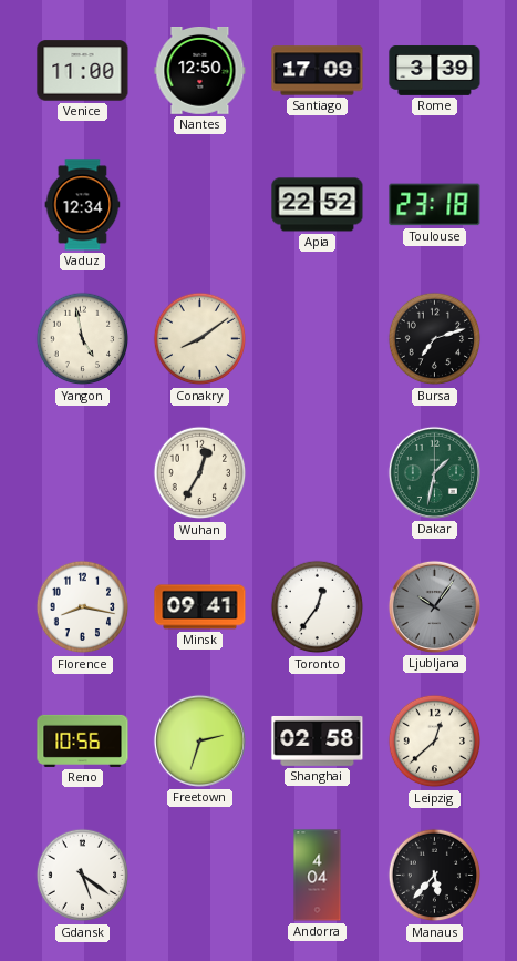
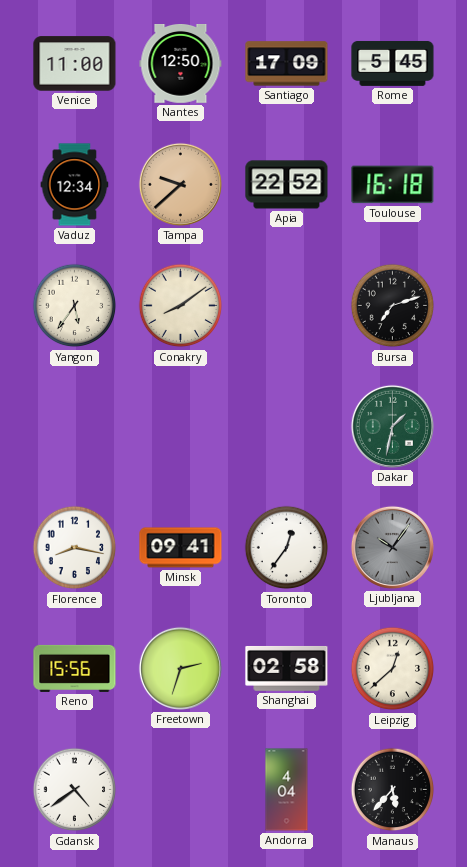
Rome: 3:39 -> 5:45
Tampa: none -> 9:38
Toulouse: 23:18 -> 16:18
Yangon: 4:58 -> 5:36
Wuhan: 12:35 -> none
Reno: 10:56 -> 15:56
Gdansk: 5:21 -> 4:39
